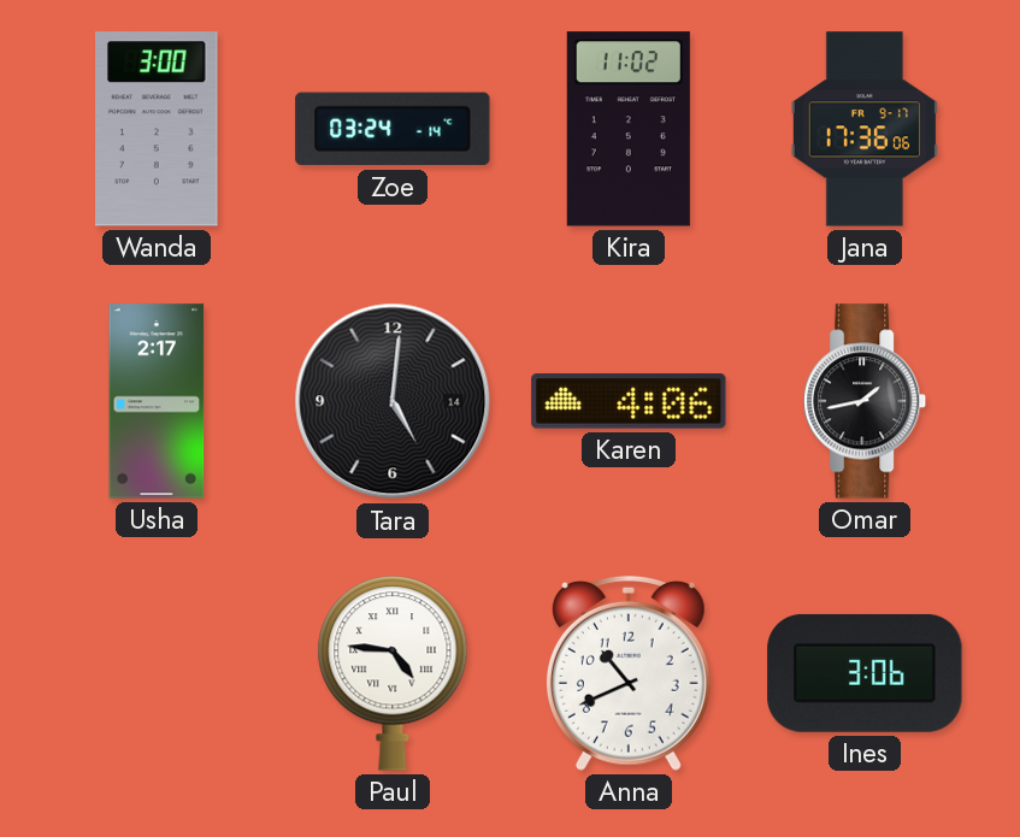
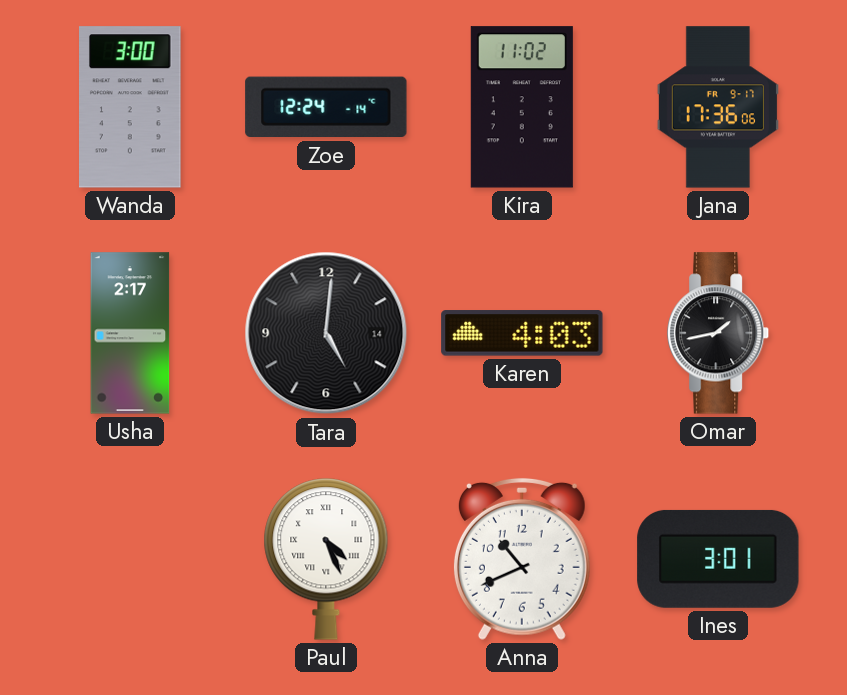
Zoe: 03:24 -> 12:24
Karen: 4:06 -> 4:03
Paul: 4:46 -> 4:26
Ines: 3:06 -> 3:01
